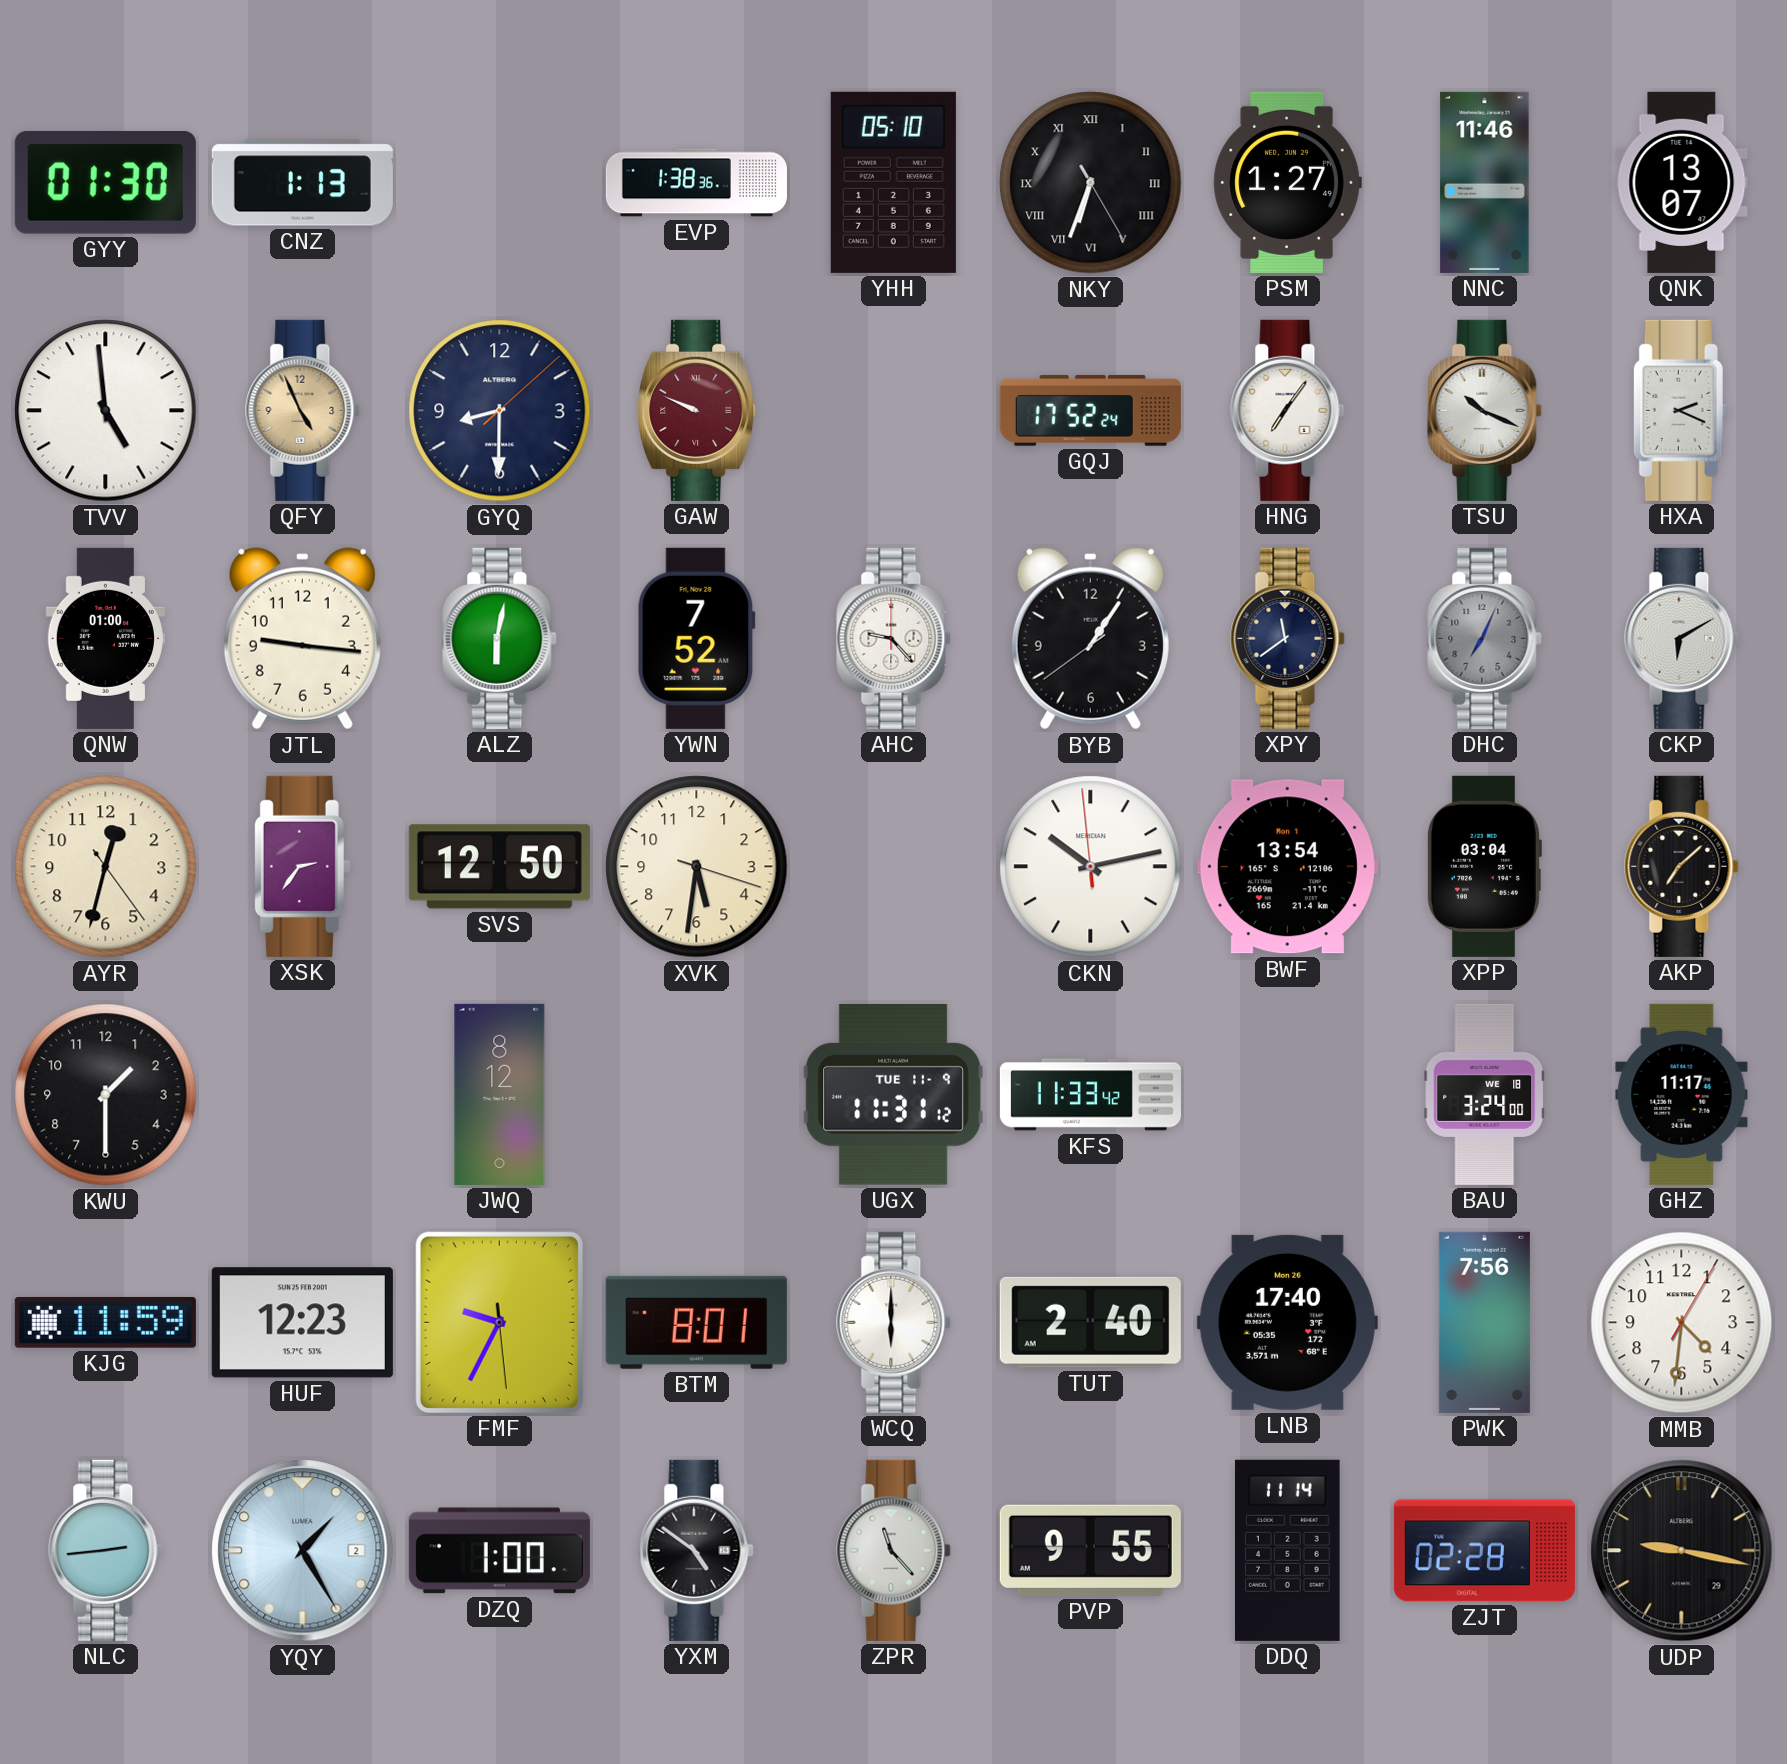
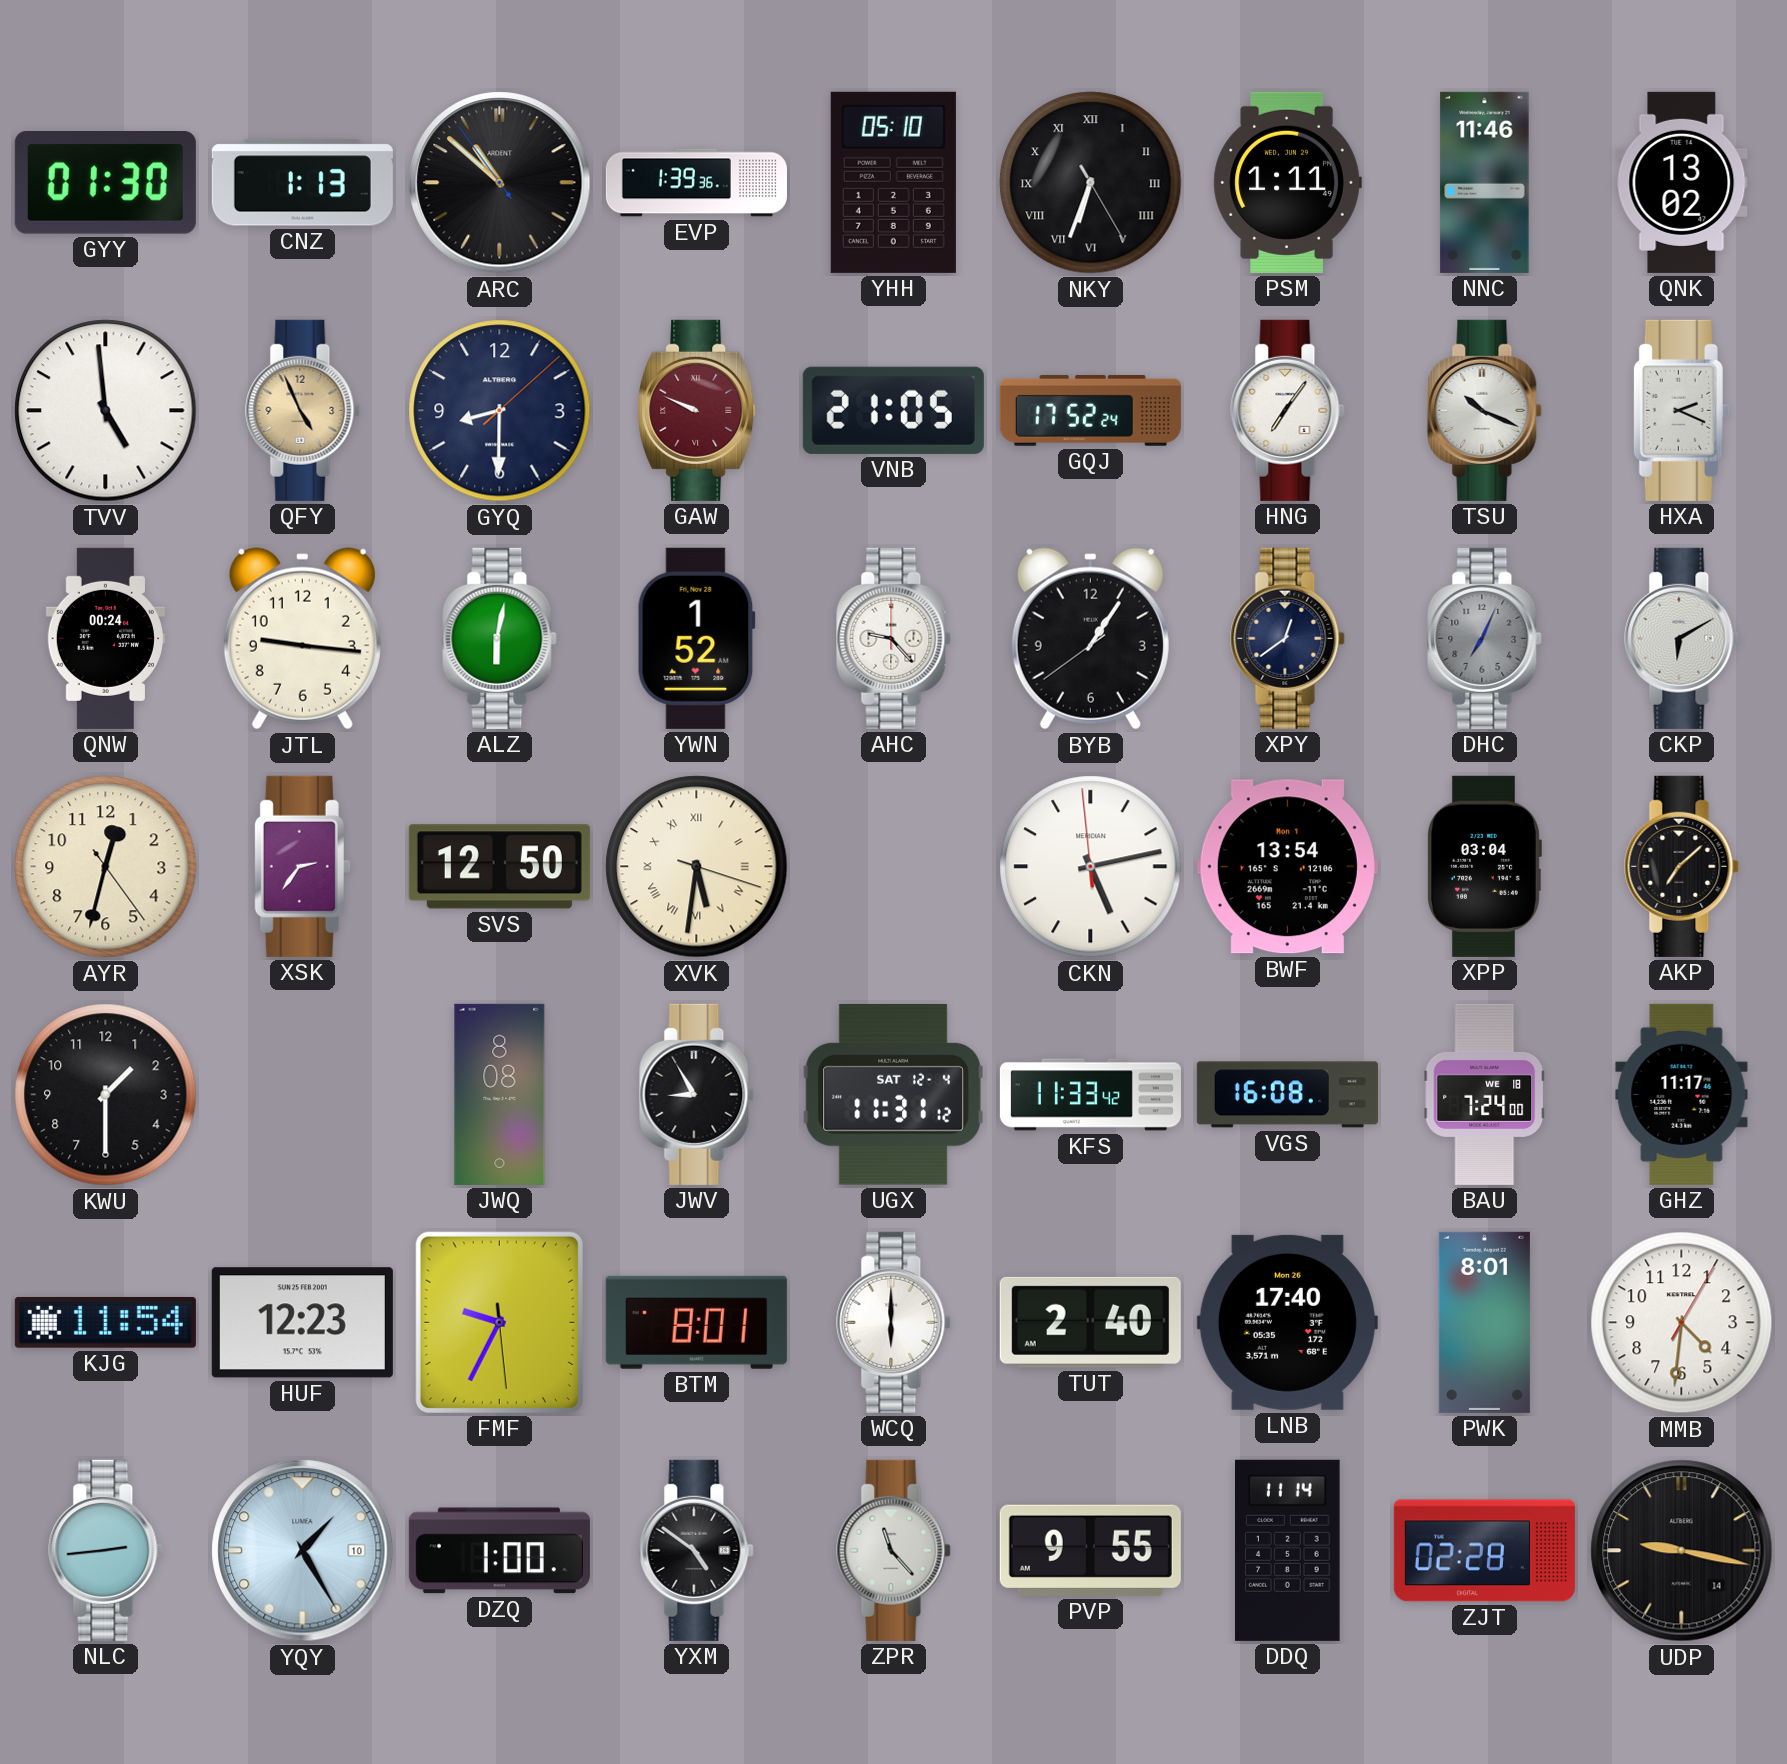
ARC: none -> 10:51
EVP: 1:38 -> 1:39
PSM: 1:27 -> 1:11
QNK: 13:07 -> 13:02
VNB: none -> 21:05
QNW: 01:00 -> 00:24
YWN: 7:52 -> 1:52
XPY: 11:39 -> 12:39
XVK numerals: Arabic -> Roman
CKN: 10:12 -> 5:12
JWQ: 8:12 -> 8:08
JWV: none -> 8:55
UGX date: TUE 11-9 -> SAT 12-4
VGS: none -> 16:08
BAU: 3:24 -> 7:24
KJG: 11:59 -> 11:54
PWK: 7:56 -> 8:01
YQY date: 2 -> 10
UDP date: 29 -> 14
